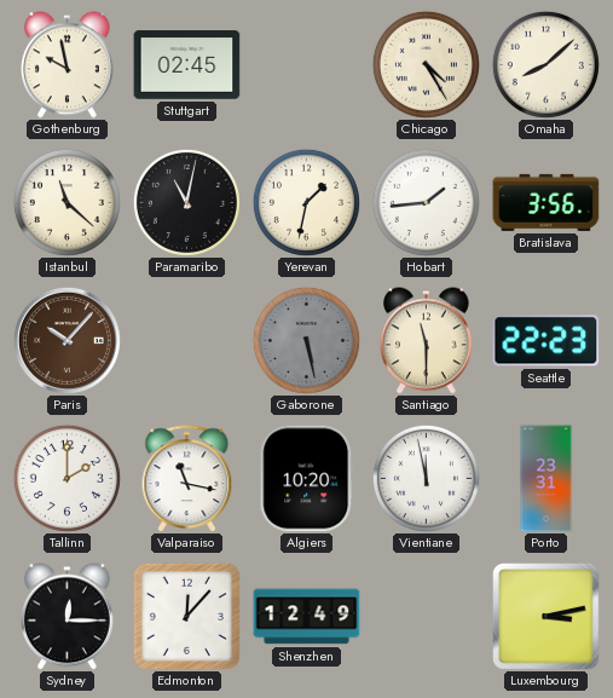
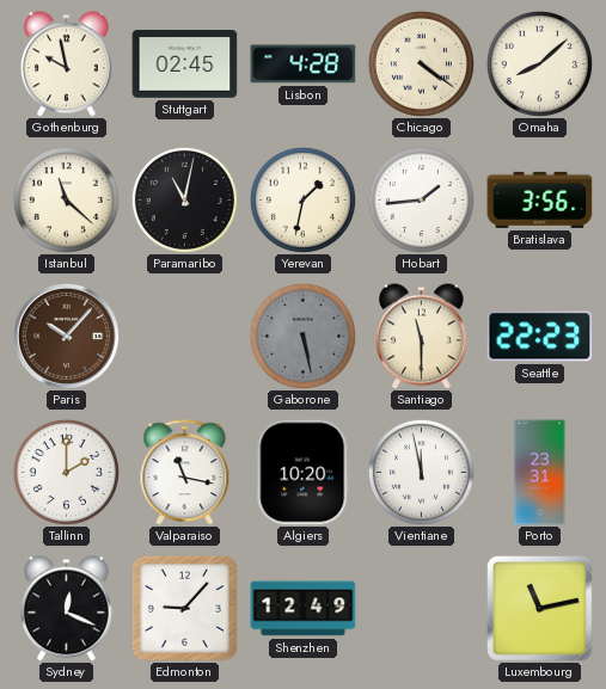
Lisbon: none -> 4:28
Chicago: 4:25 -> 4:21
Sydney: 12:15 -> 12:19
Edmonton: 12:07 -> 9:07
Luxembourg: 3:13 -> 11:13
